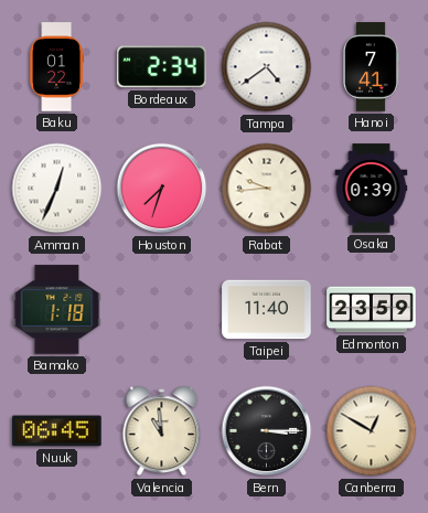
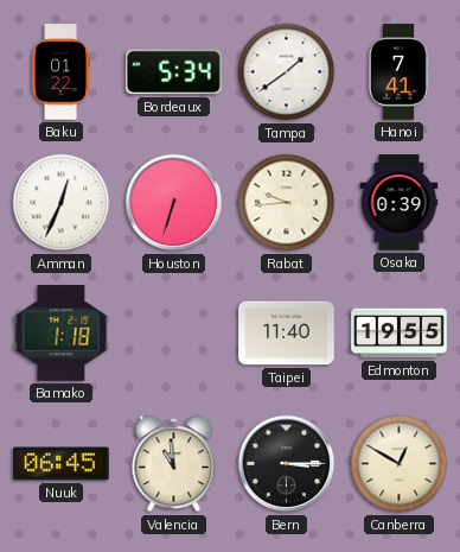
Bordeaux: 2:34 -> 5:34
Tampa: 4:39 -> 1:39
Houston: 7:33 -> 6:33
Edmonton: 23:59 -> 19:55
